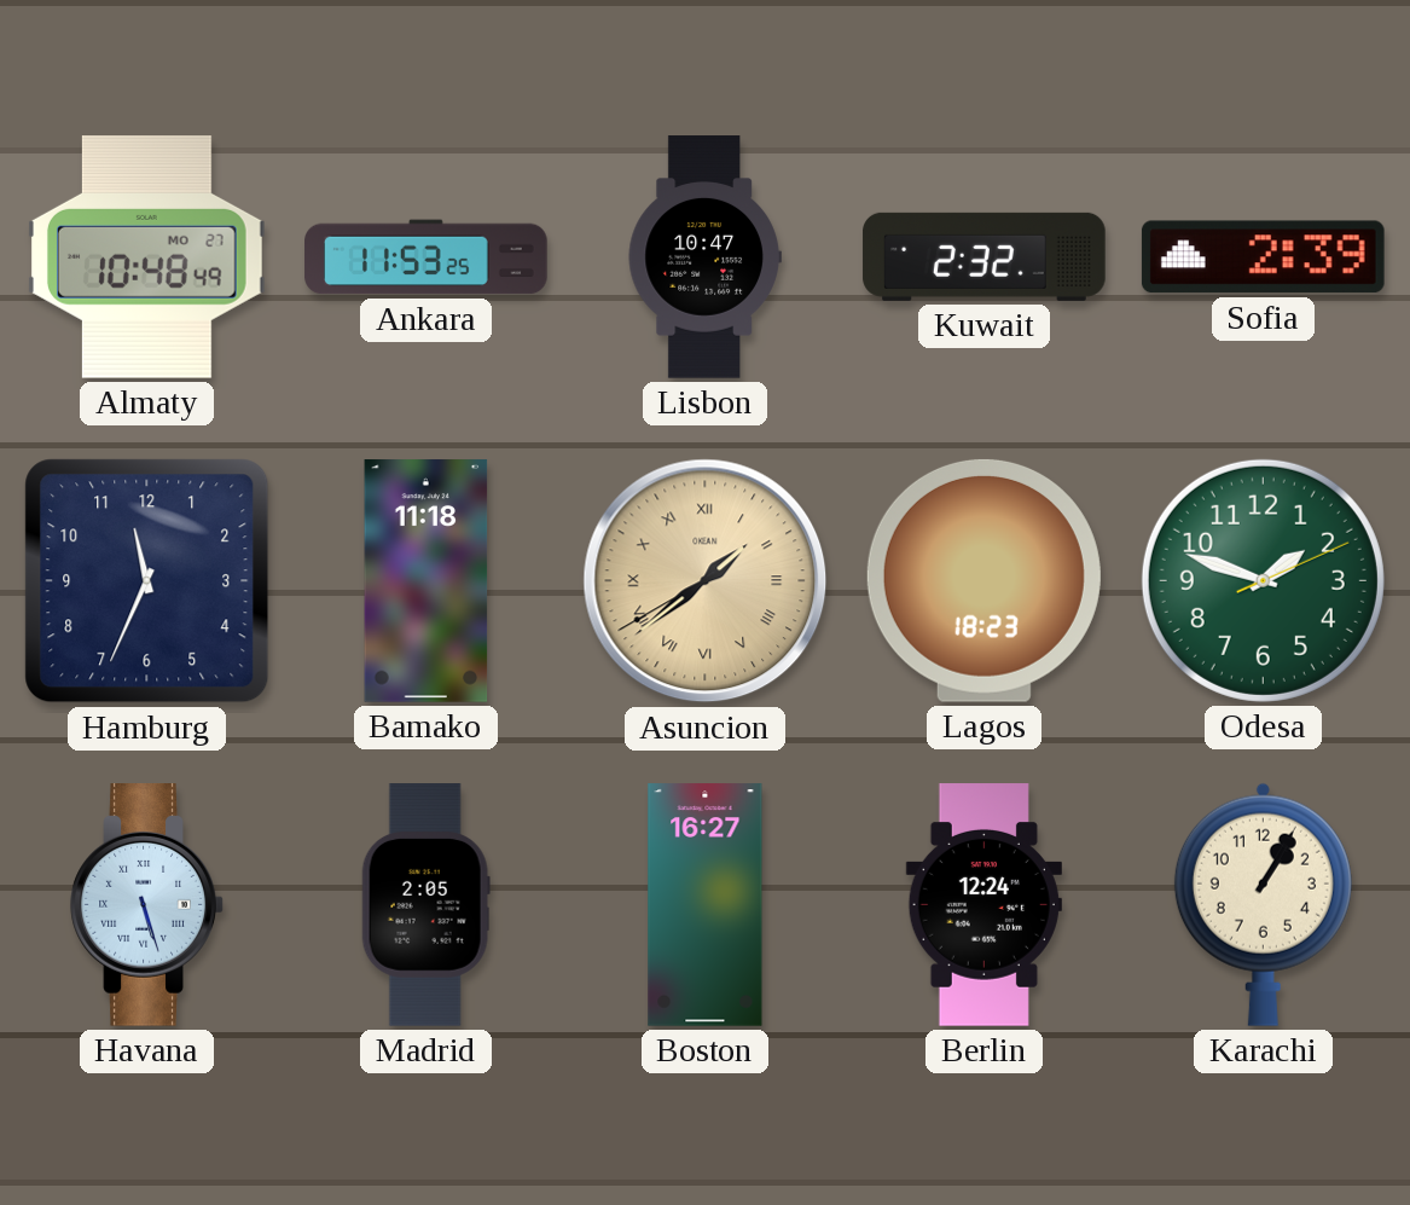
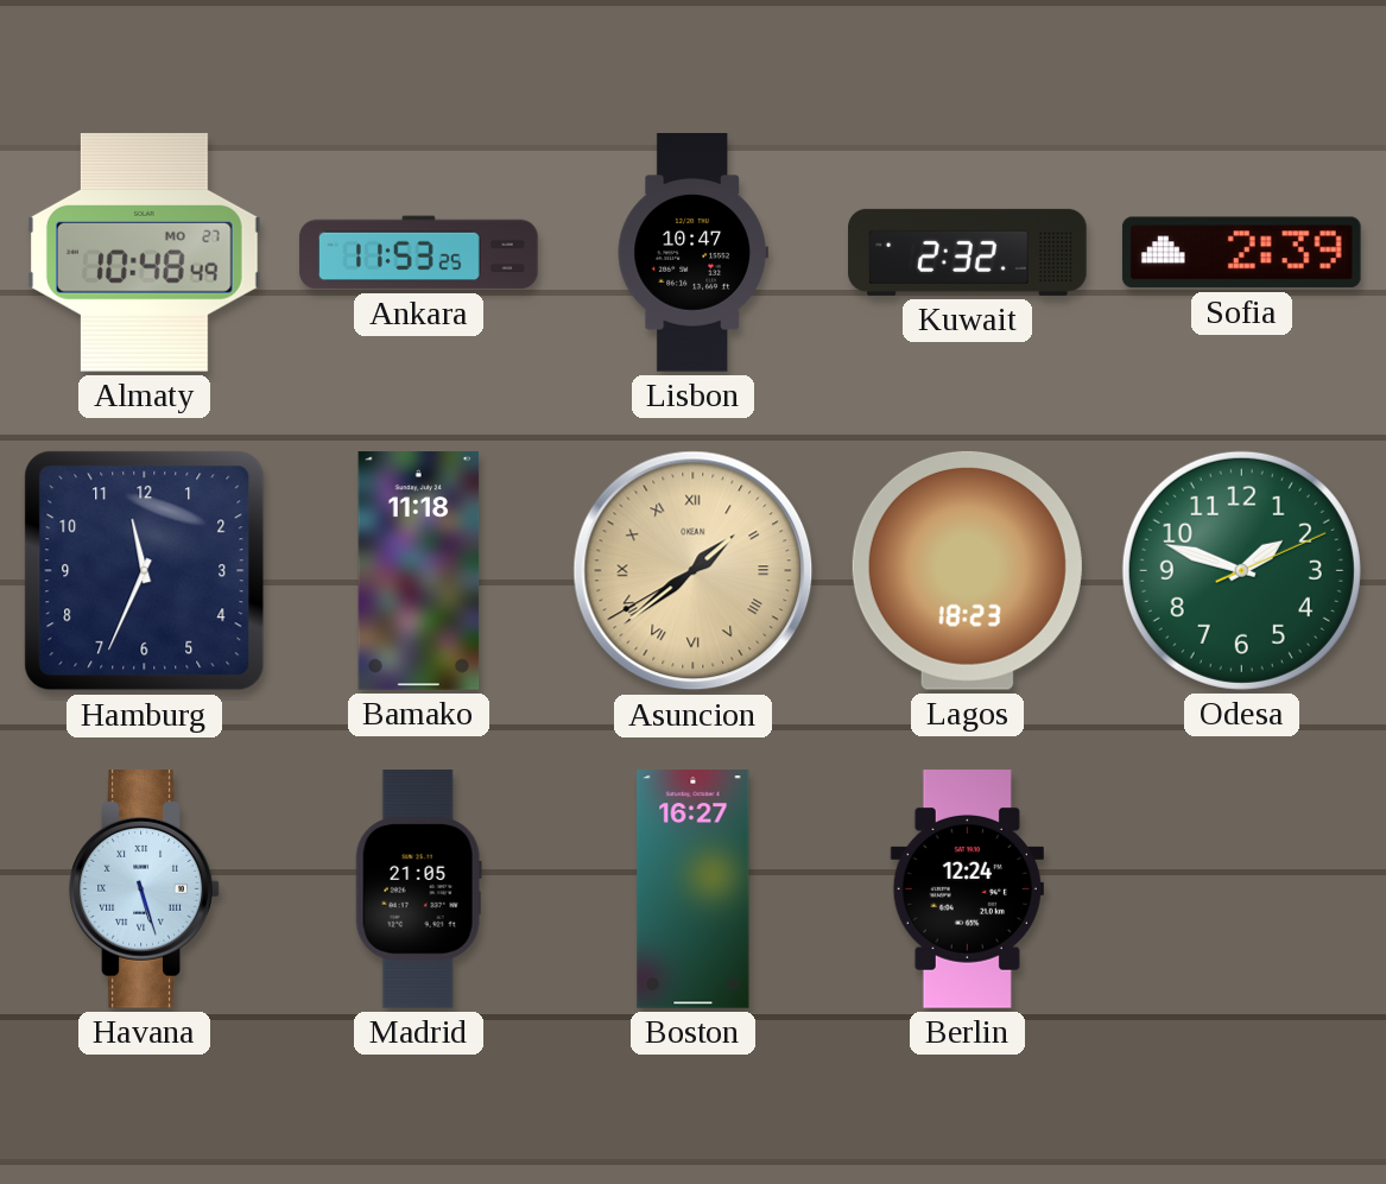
Madrid: 2:05 -> 21:05
Karachi: 1:05 -> none
